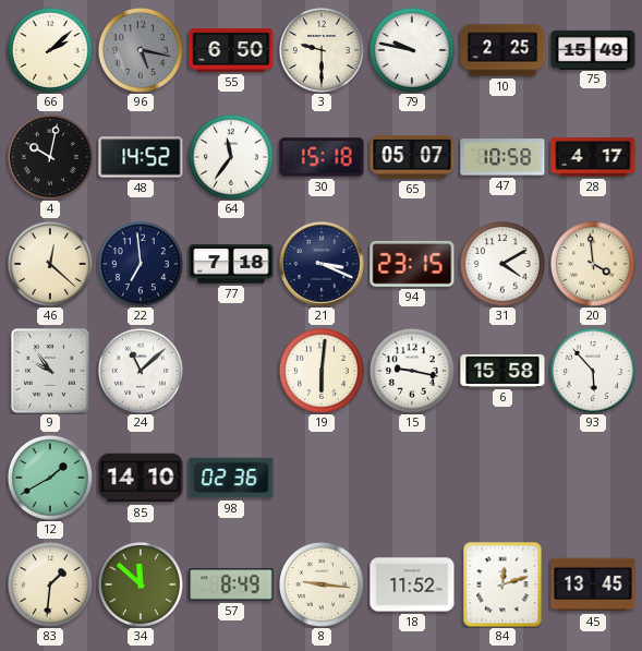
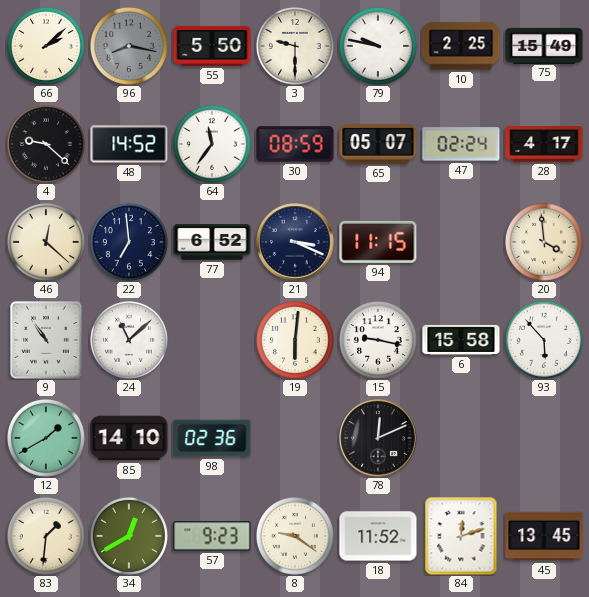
96: 5:17 -> 8:17
55: 6:50 -> 5:50
4: 10:02 -> 9:22
30: 15:18 -> 08:59
47: 10:58 -> 02:24
77: 7:18 -> 6:52
94: 23:15 -> 11:15
31: 4:10 -> none
9: 9:54 -> 10:54
78: none -> 12:11
34: 11:52 -> 12:40
57: 8:49 -> 9:23
8: 9:16 -> 9:21
